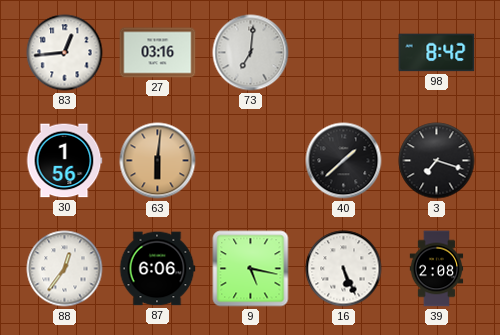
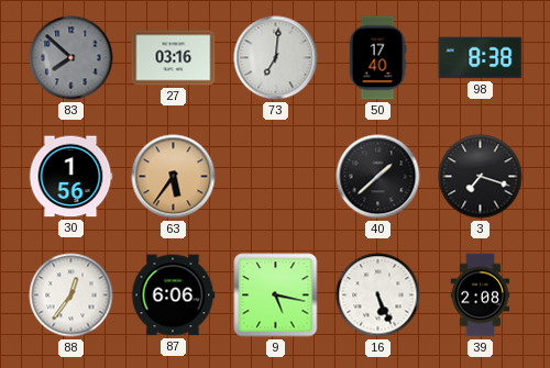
83: 12:44 -> 7:52
83 dial: white -> grey
50: none -> 17:40
98: 8:42 -> 8:38
63: 6:01 -> 5:36
